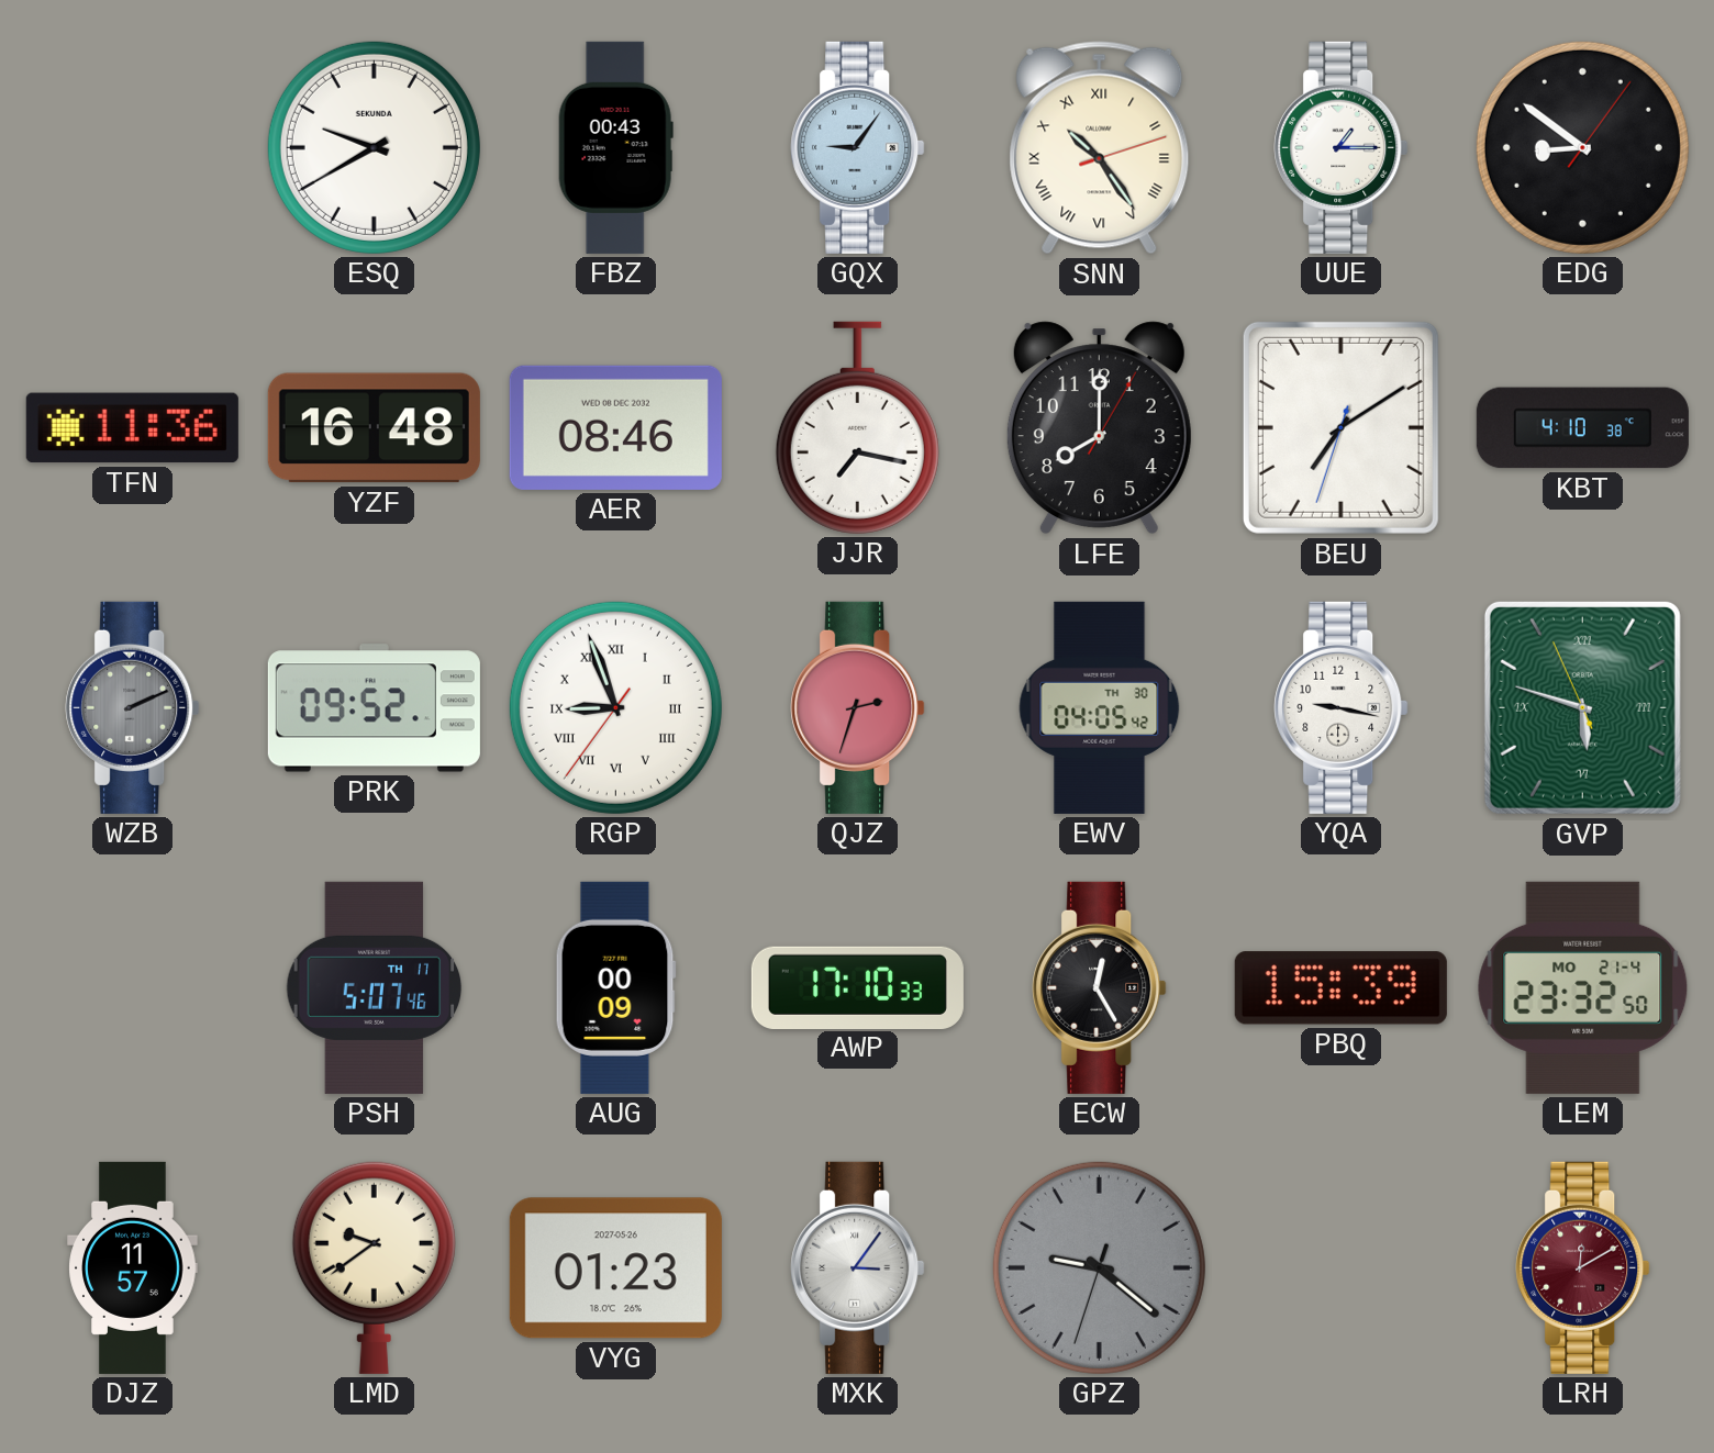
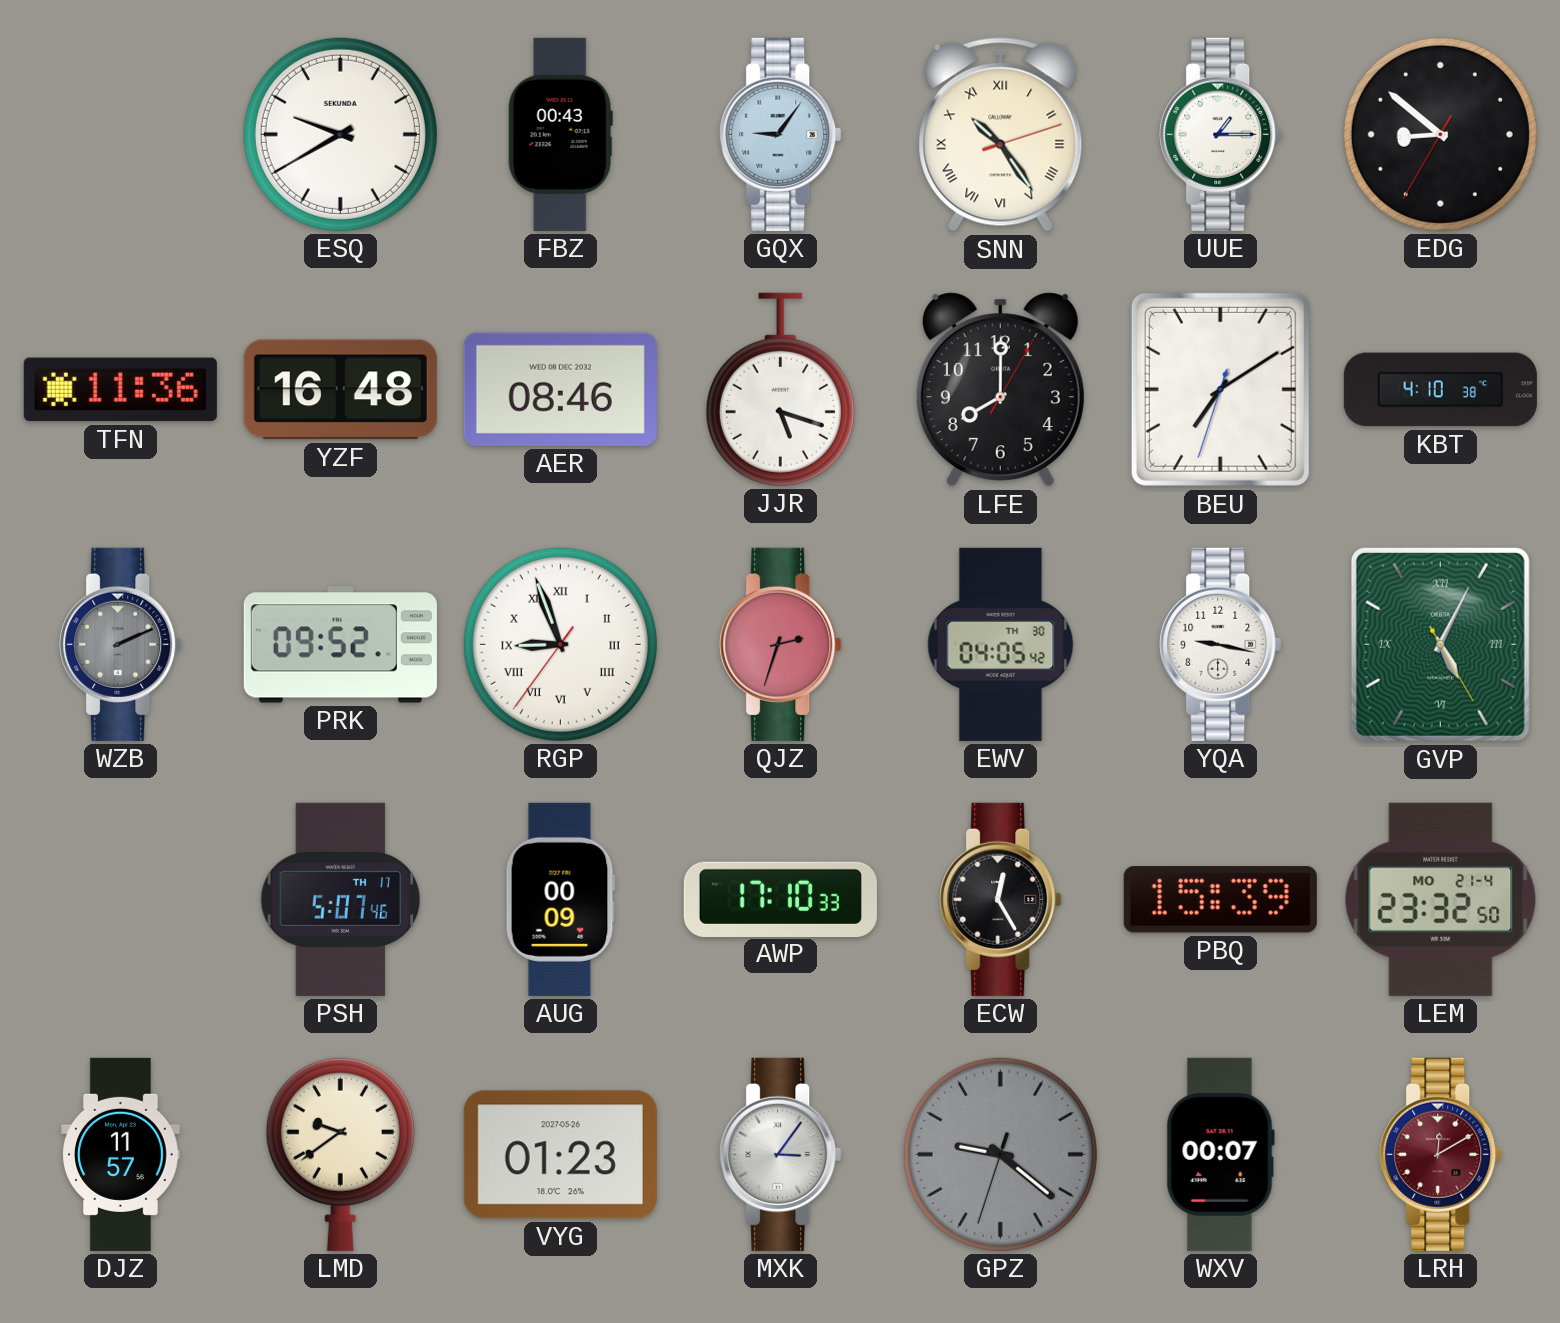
EDG: 8:51:06 -> 8:51:35
JJR: 7:17 -> 5:18
GVP: 5:47 -> 5:04
WXV: none -> 00:07
